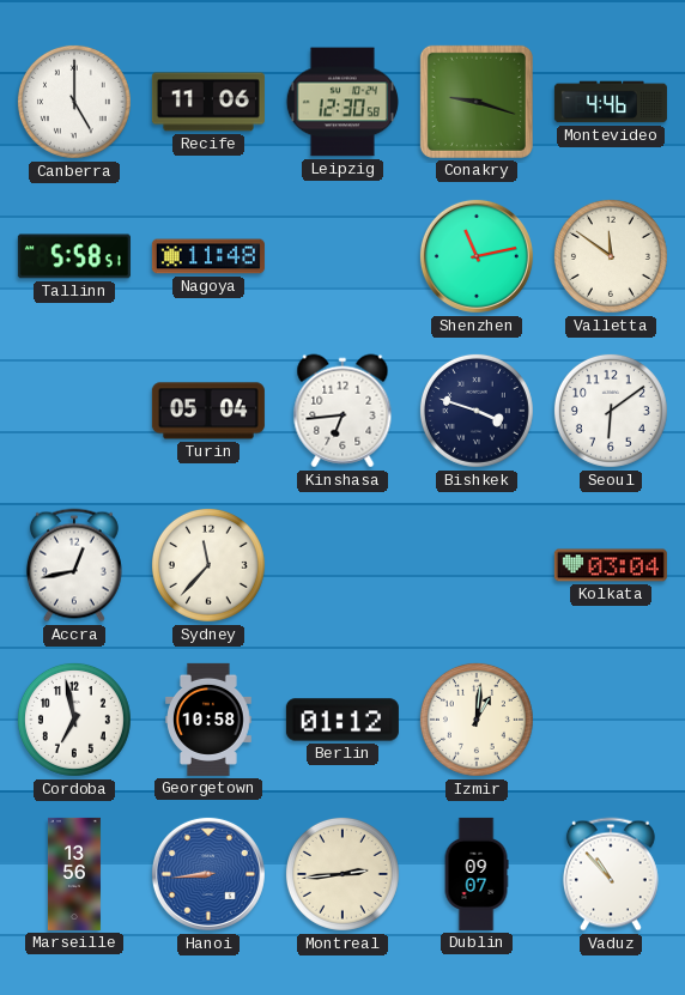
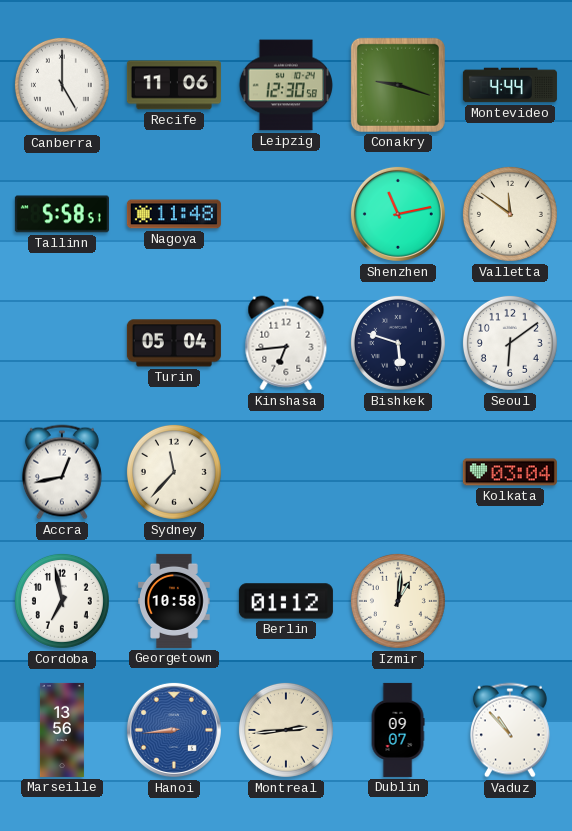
Montevideo: 4:46 -> 4:44
Bishkek: 3:48 -> 5:48
